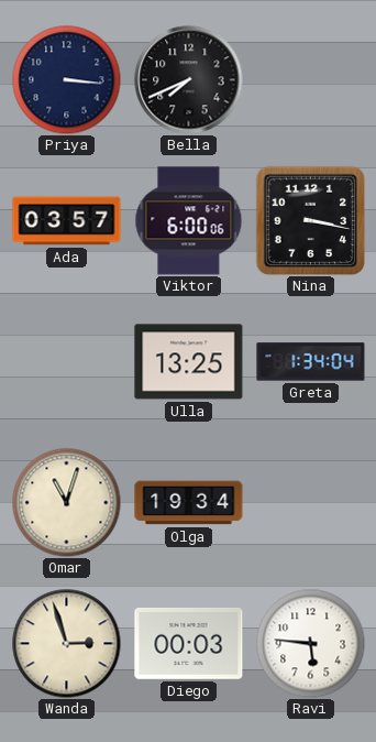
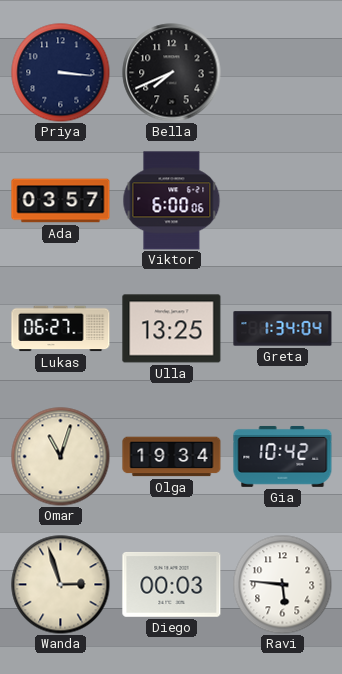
Nina: 3:17 -> none
Lukas: none -> 06:27
Gia: none -> 10:42
